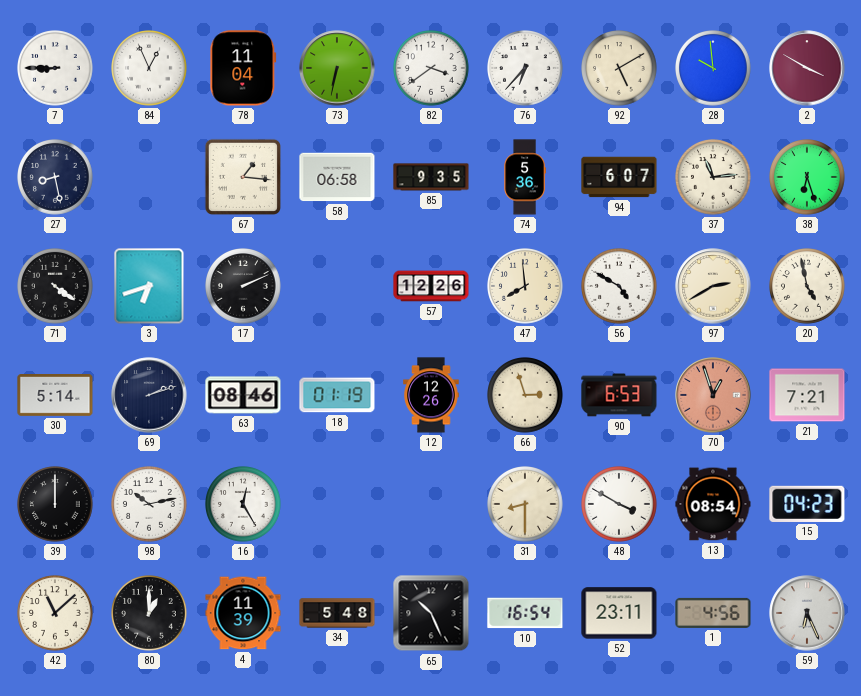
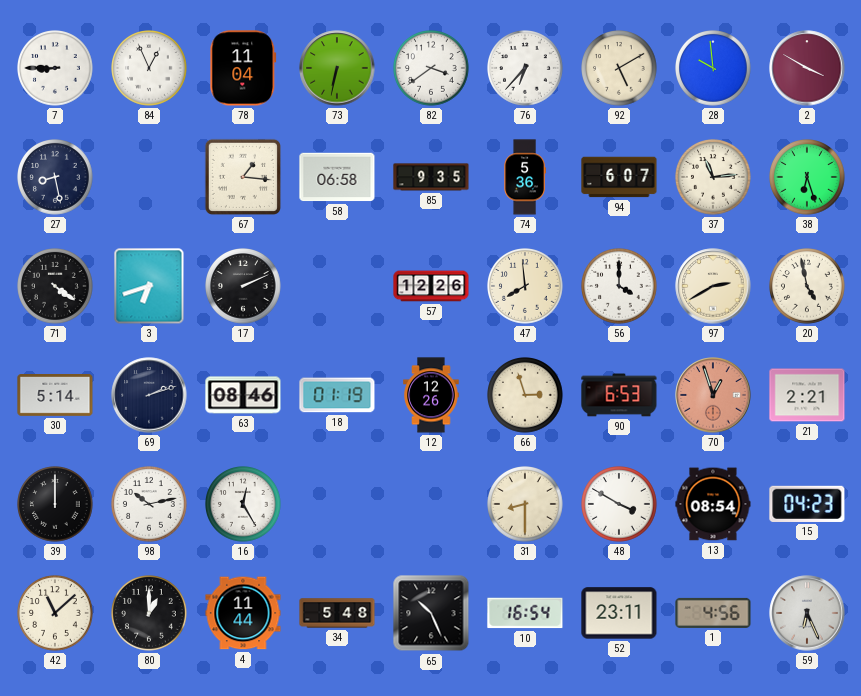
56: 4:50 -> 4:00
21: 7:21 -> 2:21
4: 11:39 -> 11:44
